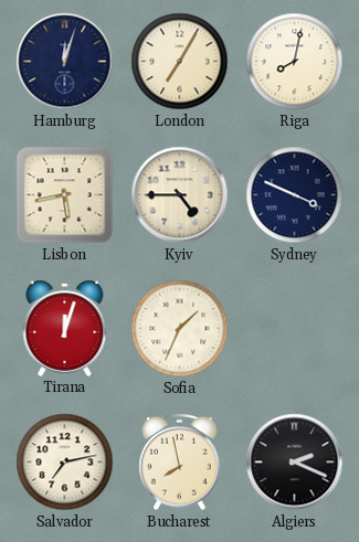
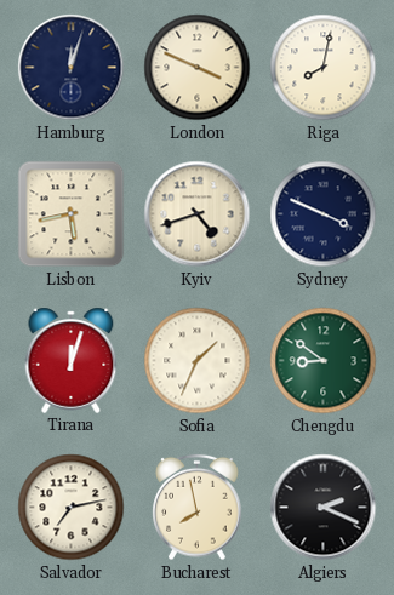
London: 7:05 -> 3:49
Kyiv: 4:45 -> 4:42
Chengdu: none -> 8:51
